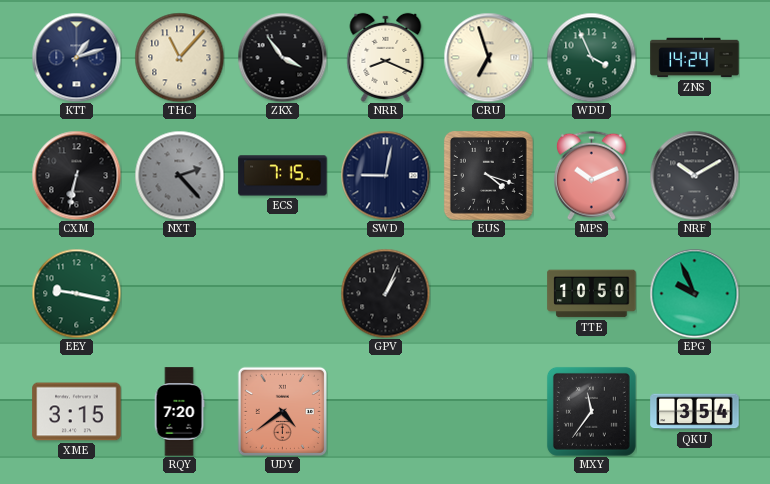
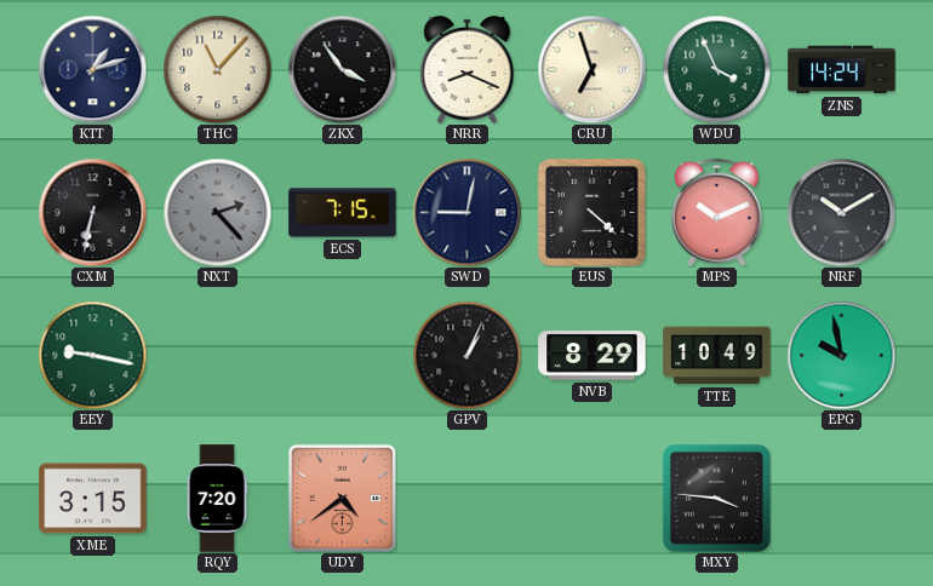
EUS: 4:18 -> 4:22
NVB: none -> 8:29
TTE: 10:50 -> 10:49
EPG: 9:56 -> 9:58
MXY: 11:36 -> 3:46
QKU: 3:54 -> none
